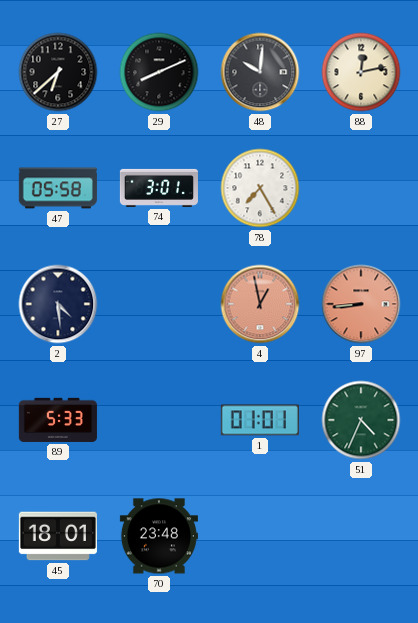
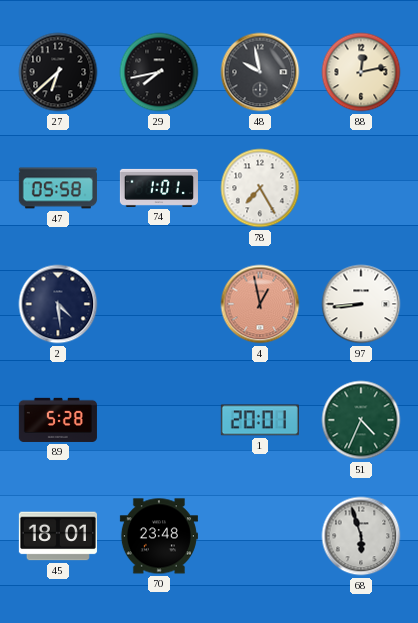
29: 8:11 -> 7:43
48: 10:01 -> 9:58
74: 3:01 -> 1:01
97 dial: salmon -> white
89: 5:33 -> 5:28
1: 01:01 -> 20:01
68: none -> 5:57
